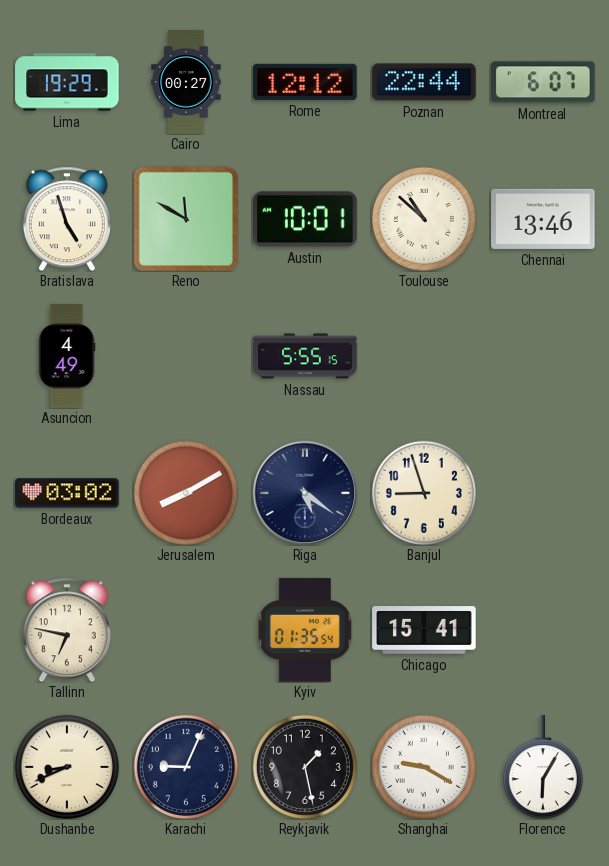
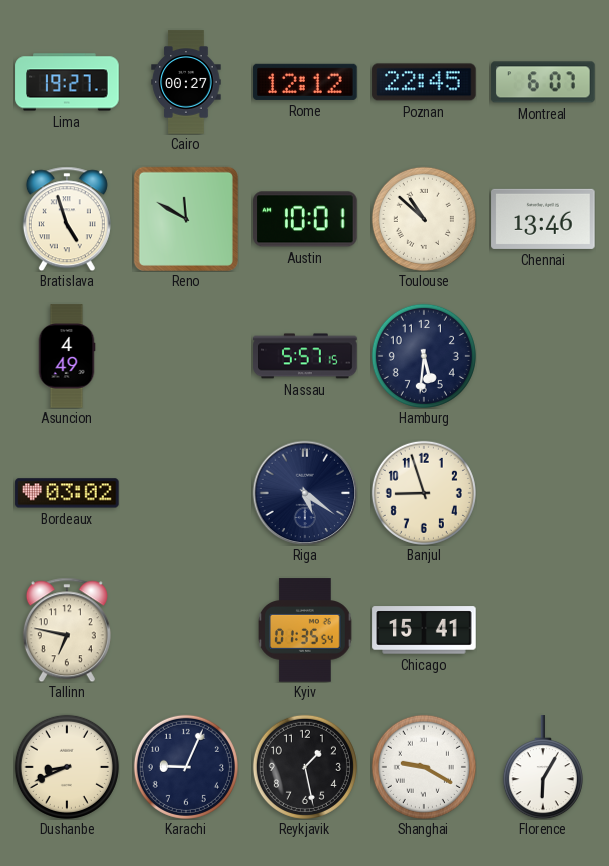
Lima: 19:29 -> 19:27
Poznan: 22:44 -> 22:45
Nassau: 5:55 -> 5:57
Hamburg: none -> 5:31
Jerusalem: 8:10 -> none
